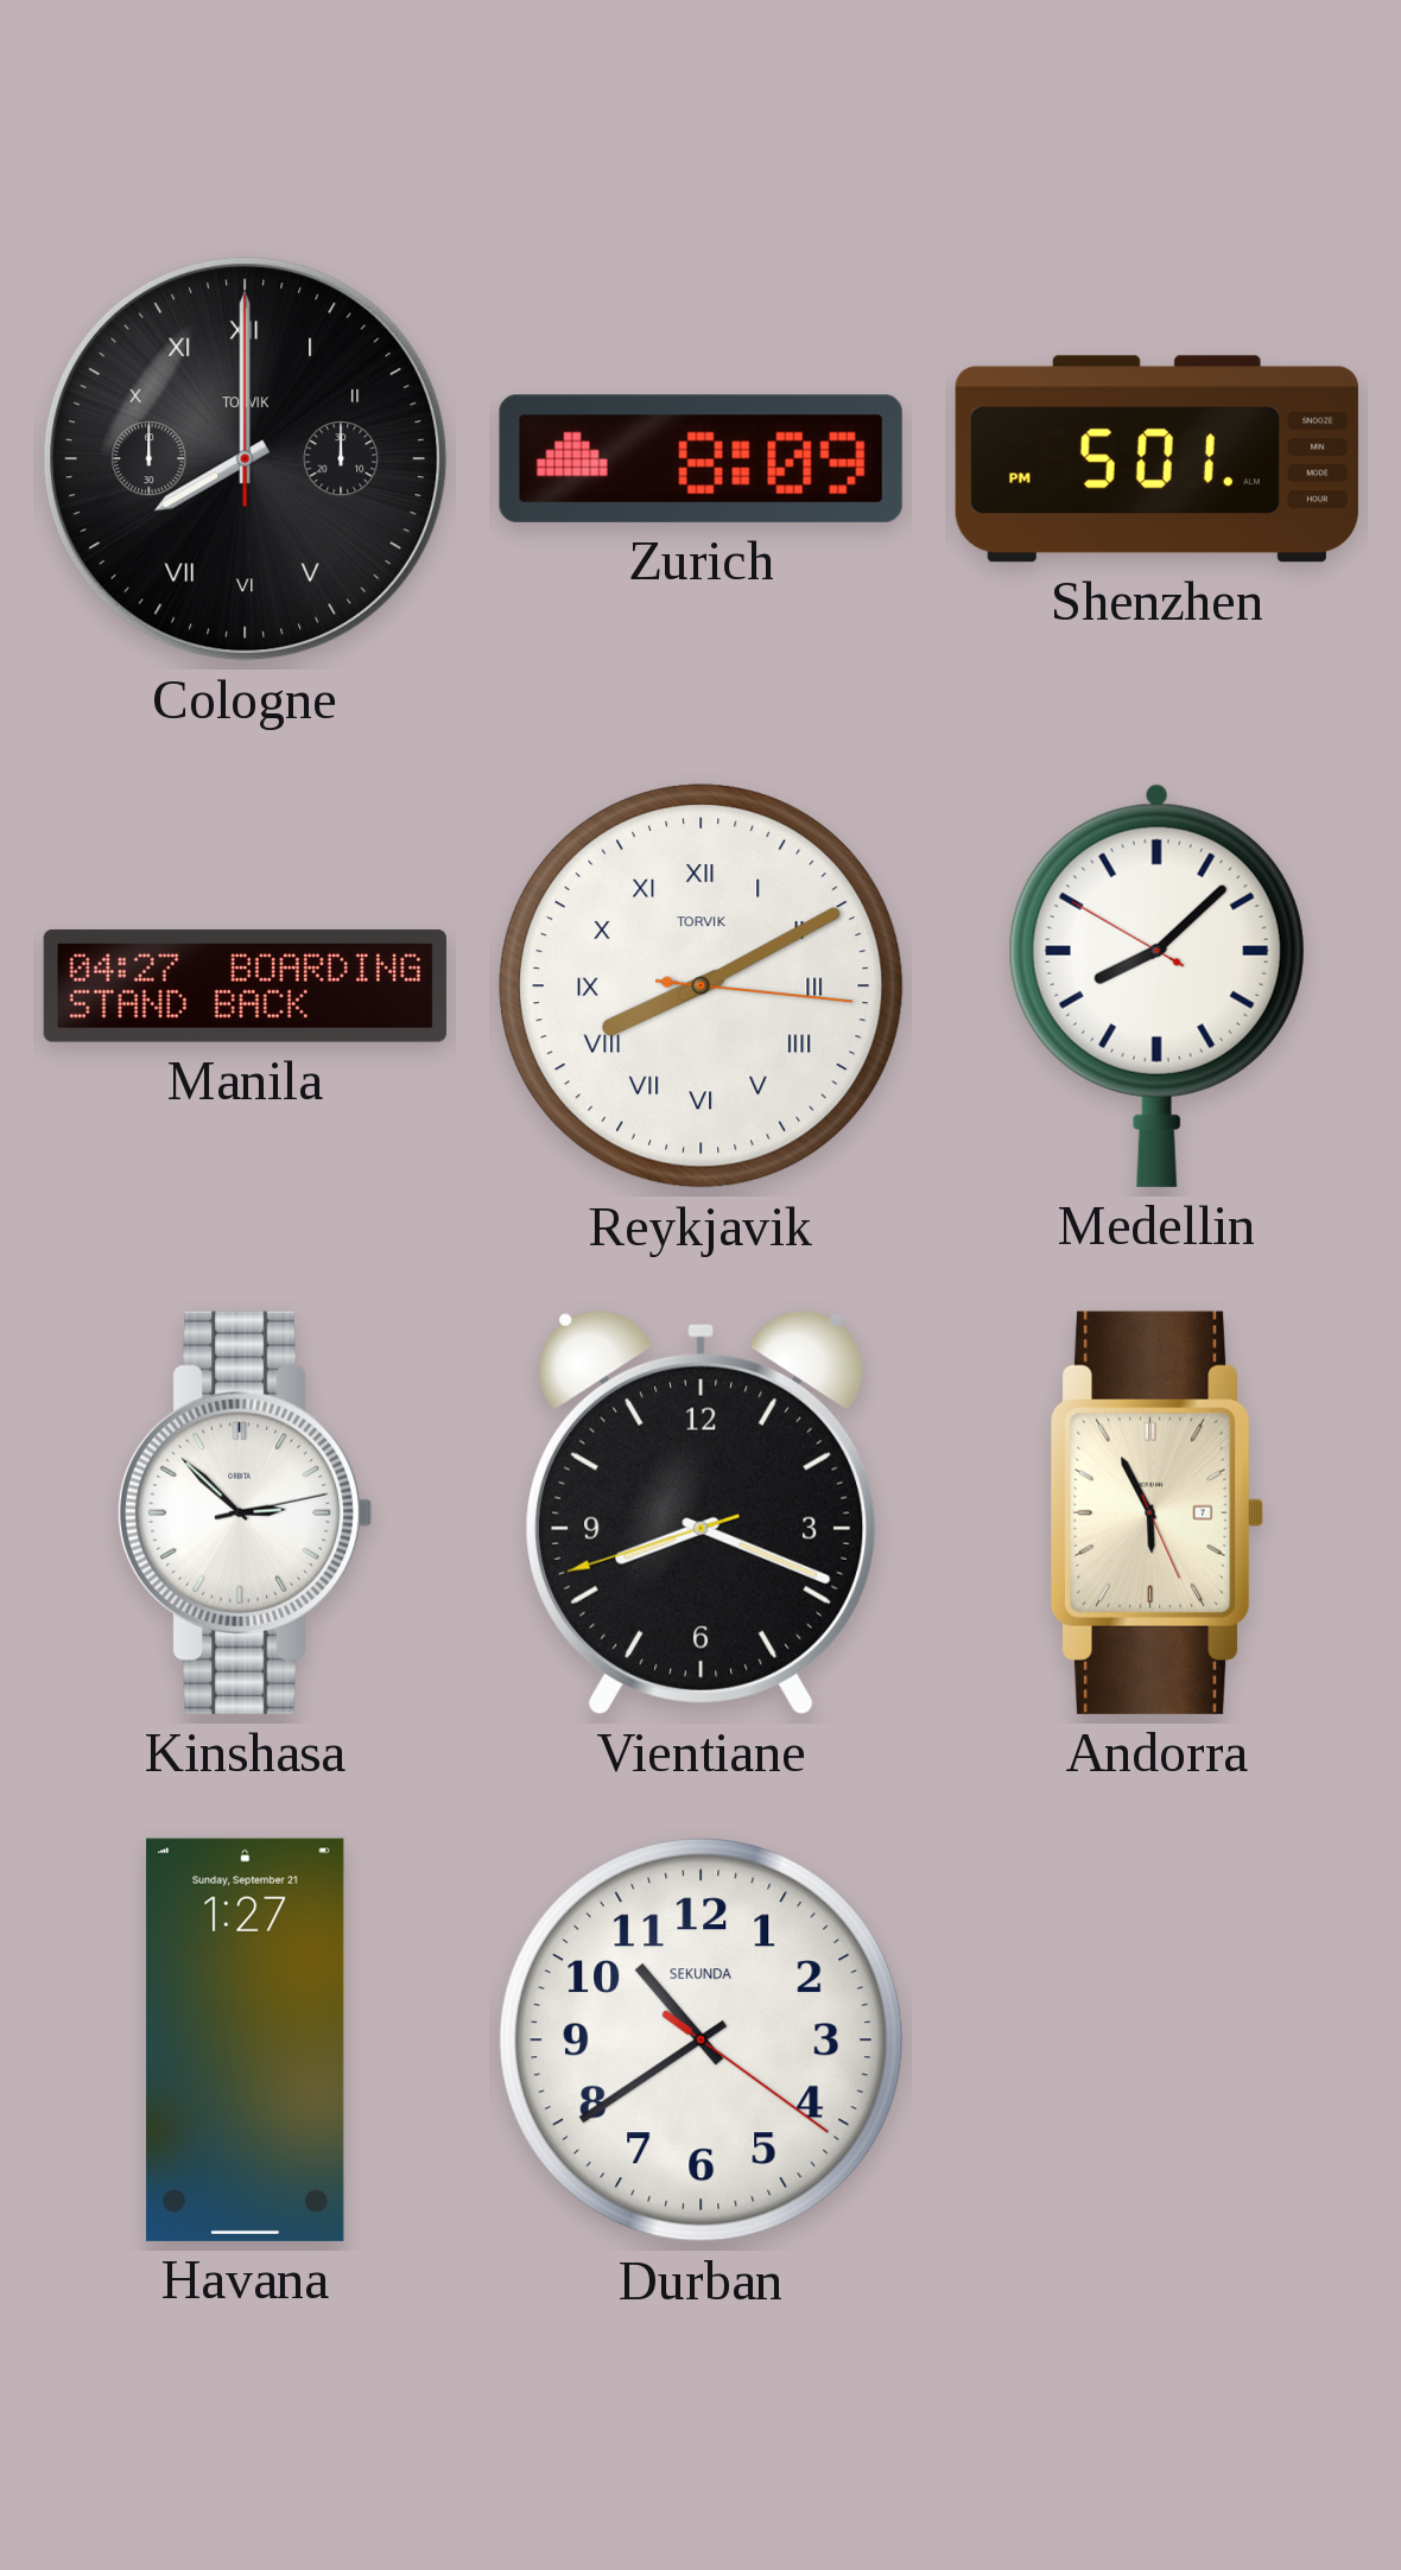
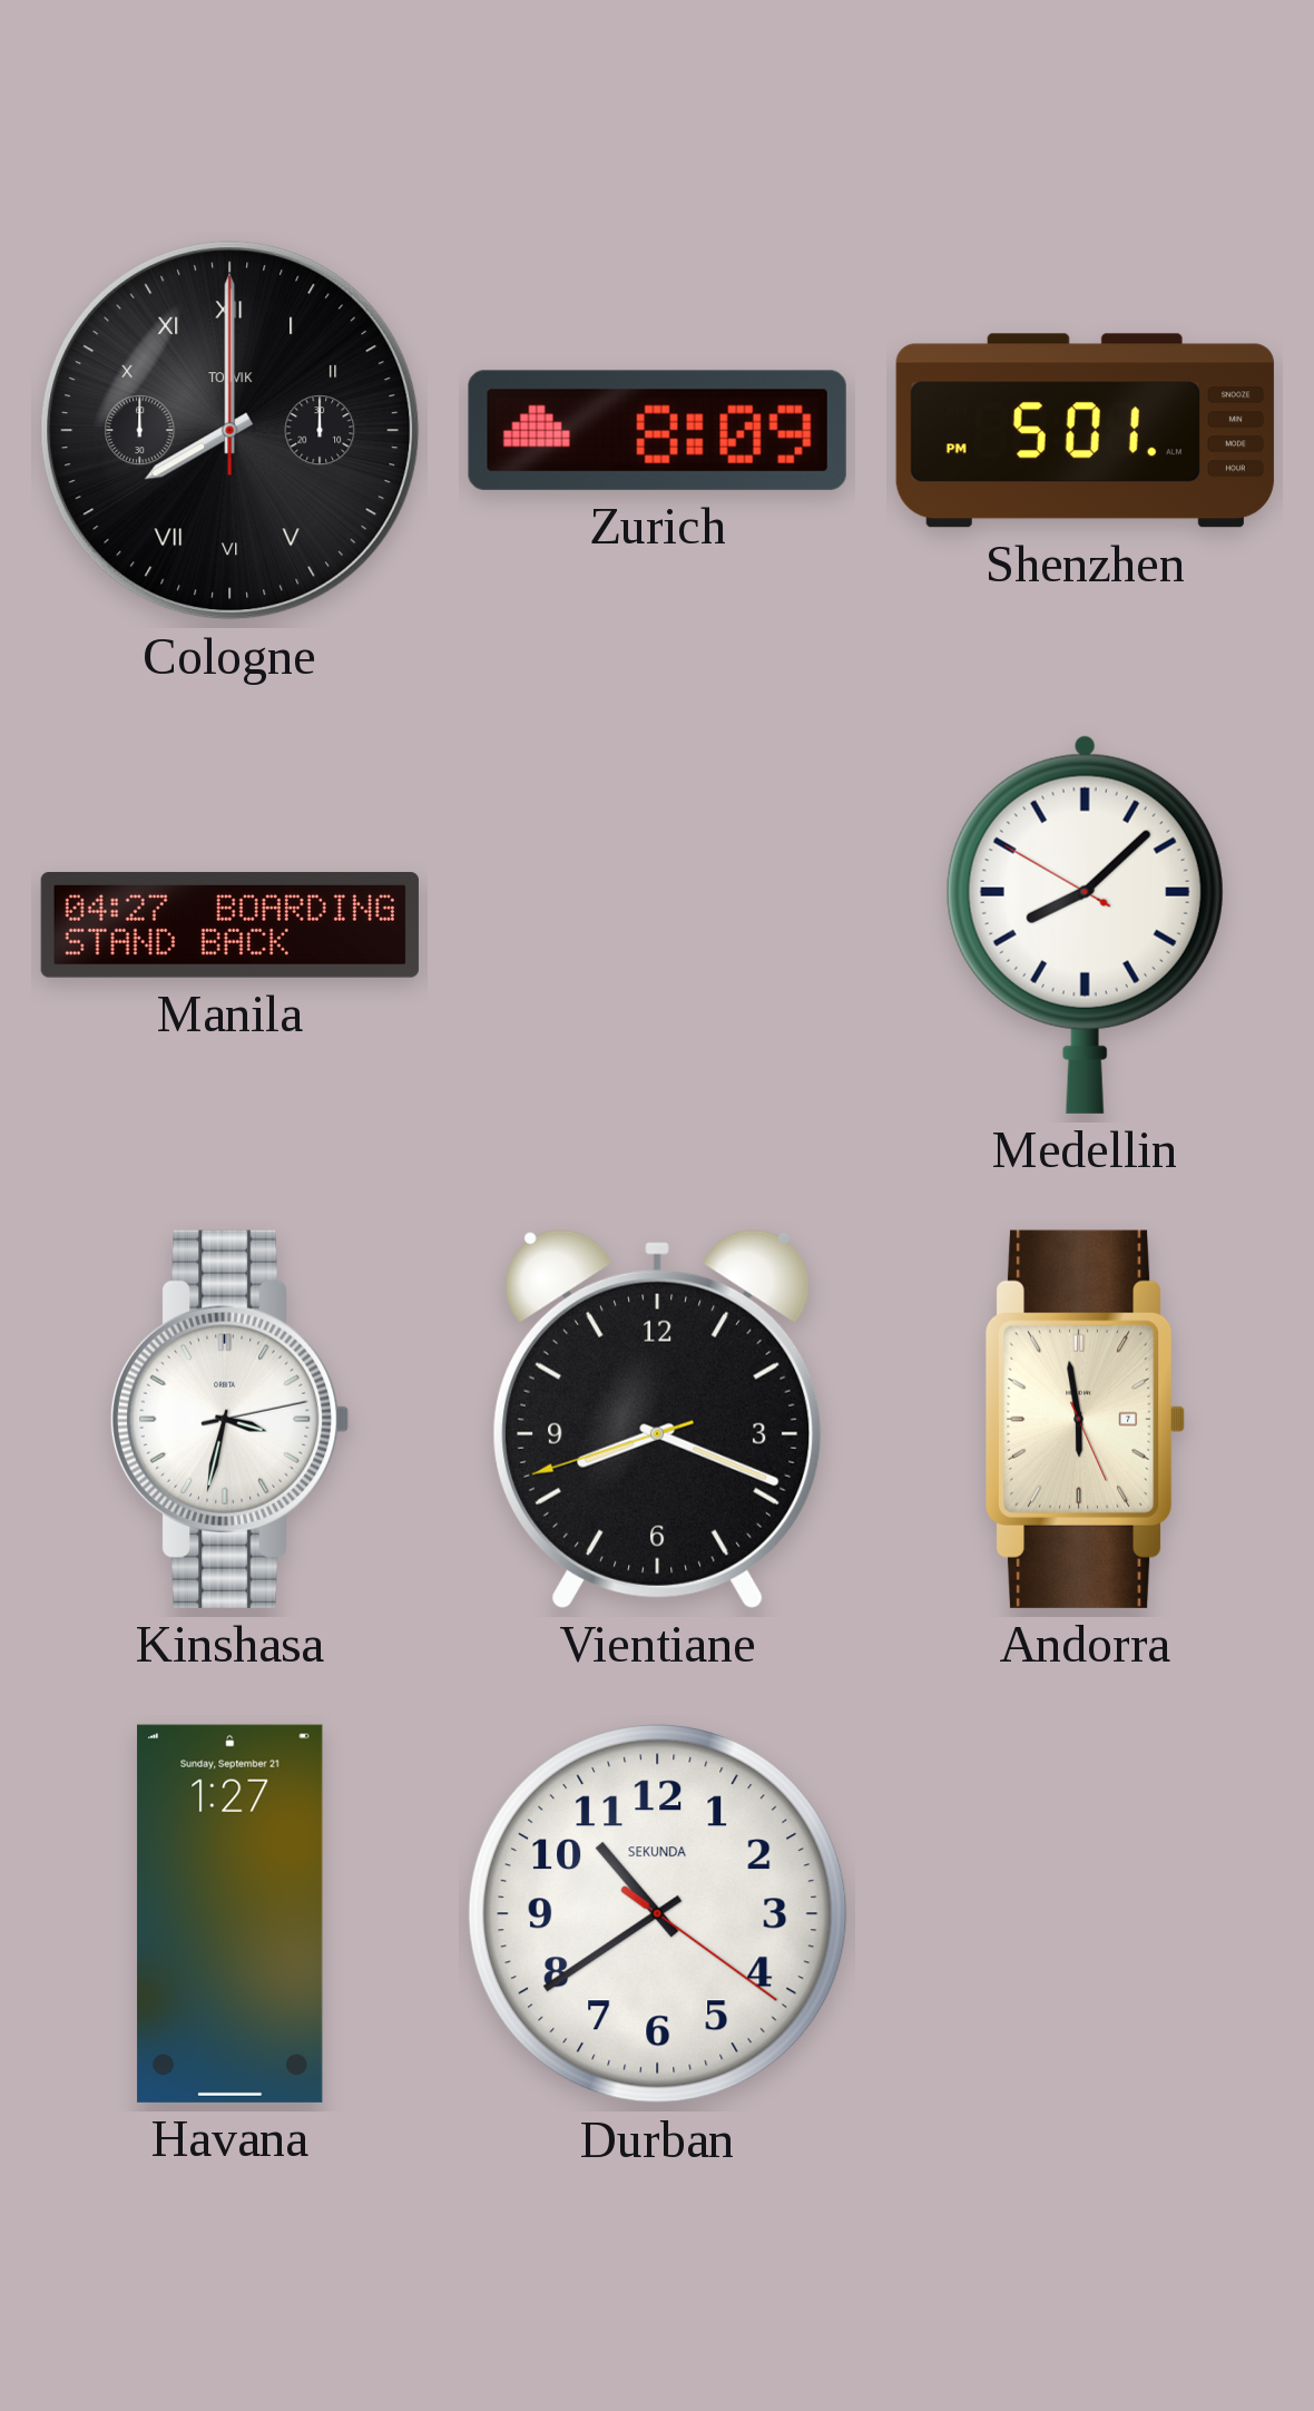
Reykjavik: 8:10 -> none
Kinshasa: 2:52 -> 3:32
Andorra: 5:55 -> 5:58
